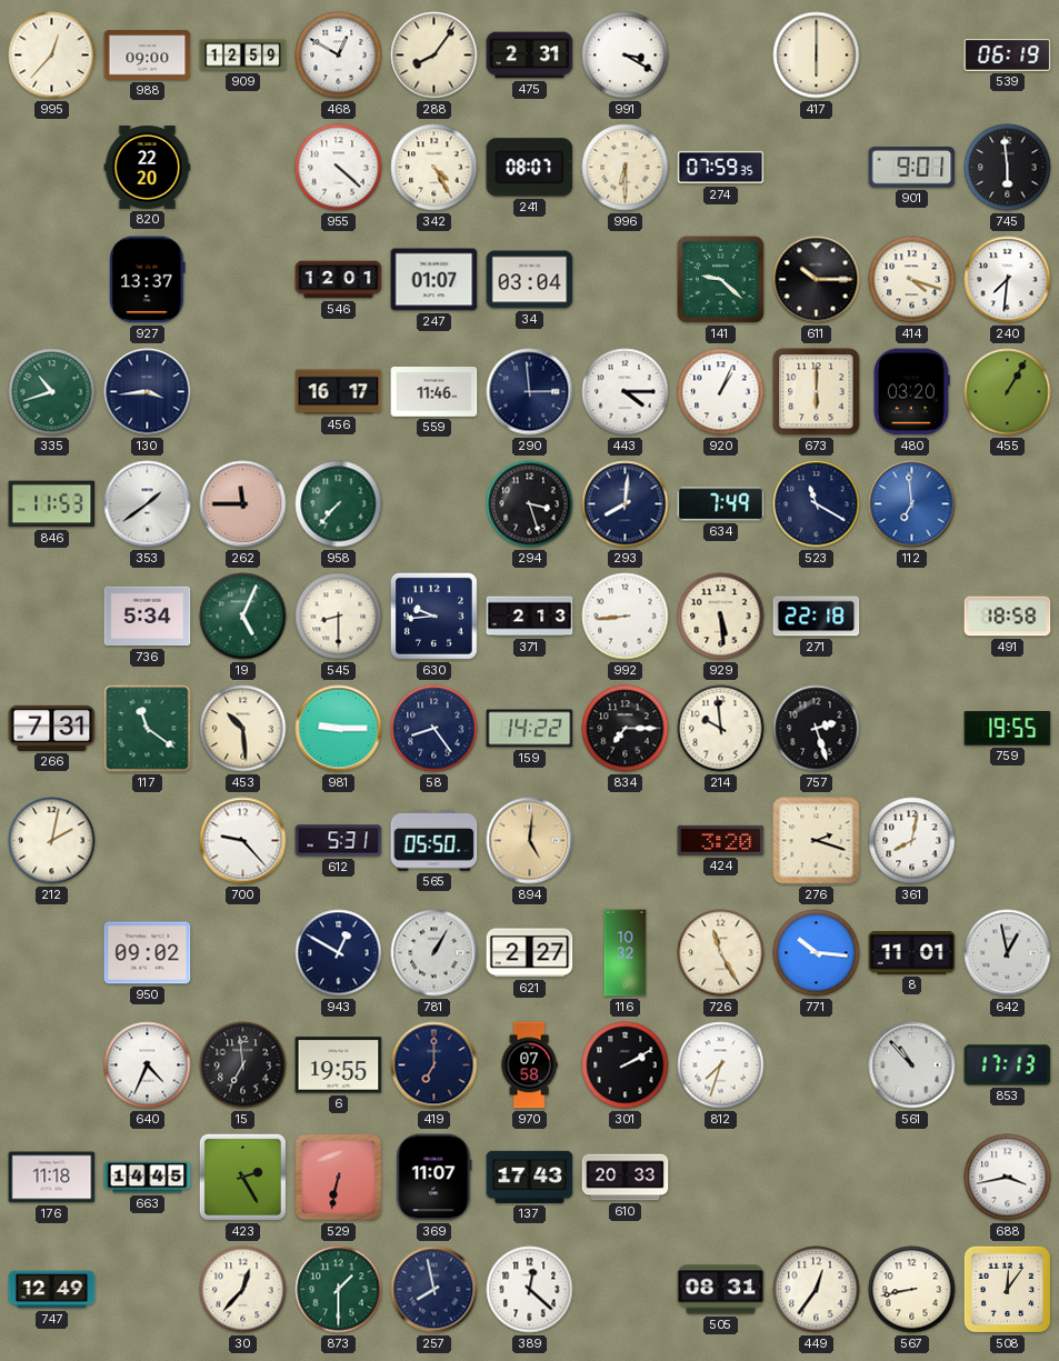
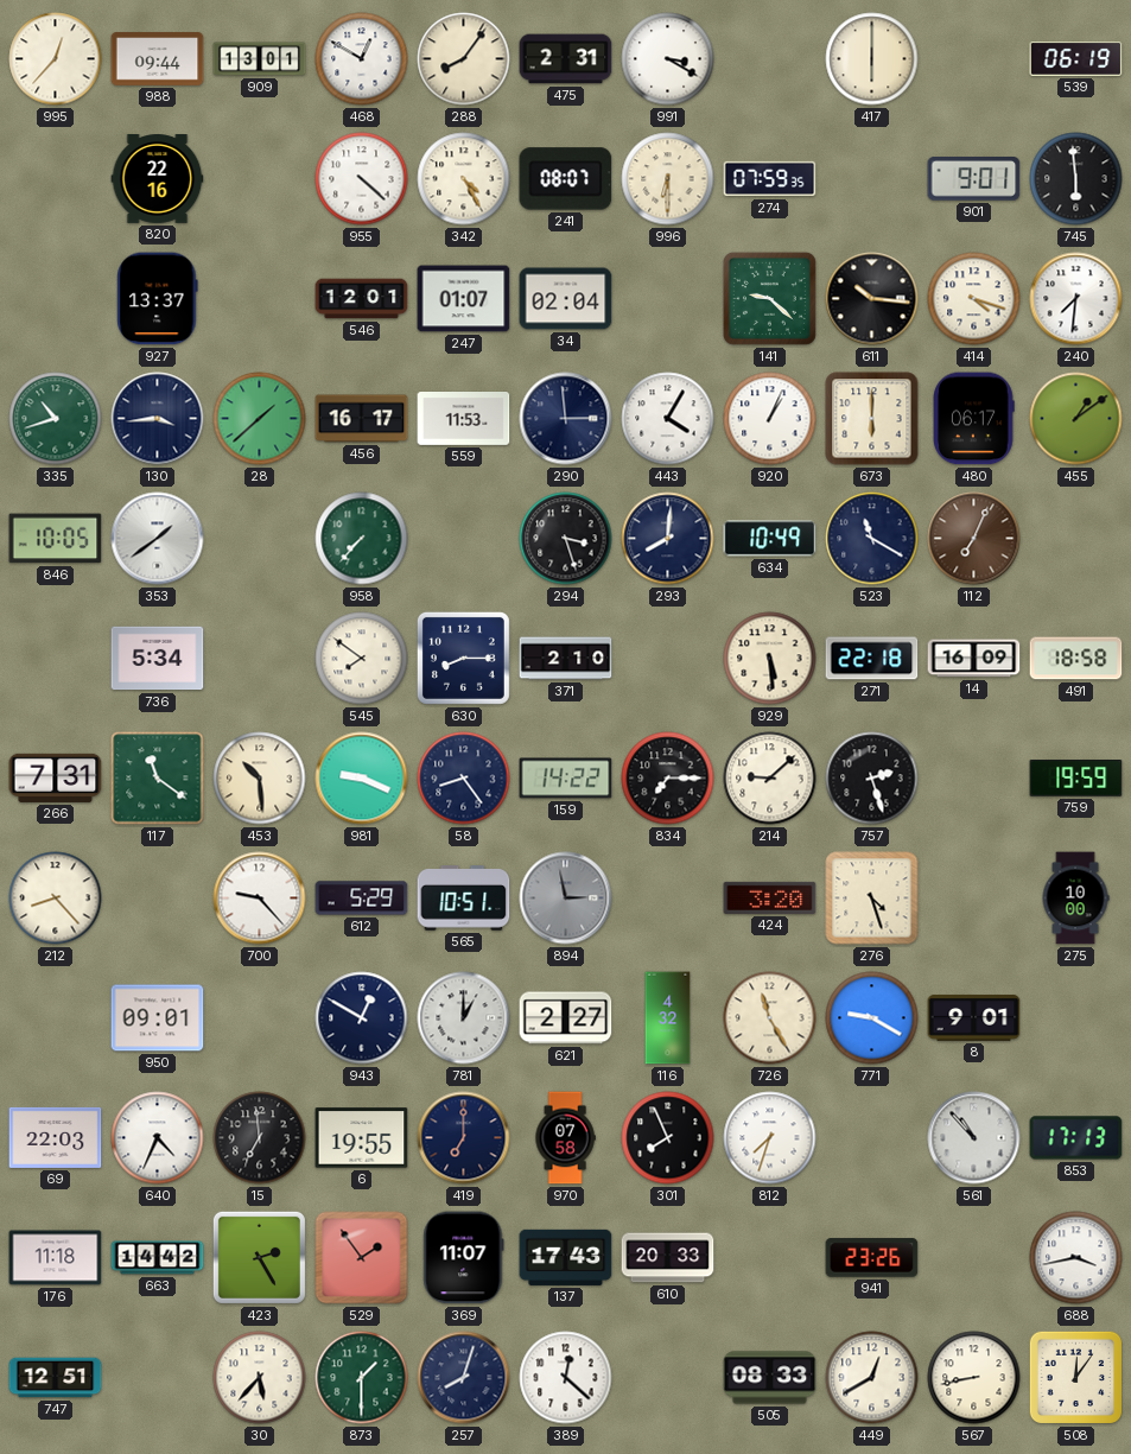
988: 09:00 -> 09:44
909: 12:59 -> 13:01
820: 22:20 -> 22:16
34: 03:04 -> 02:04
611: 10:15 -> 10:16
28: none -> 1:38
559: 11:46 -> 11:53
443: 4:15 -> 4:05
480: 03:20 -> 06:17
455: 1:05 -> 1:09
846: 11:53 -> 10:05
262: 11:45 -> none
634: 7:49 -> 10:49
112: 6:59 -> 7:04
112 dial: blue -> brown
19: 5:04 -> none
545: 8:30 -> 7:51
630: 9:44 -> 8:15
371: 2:13 -> 2:10
992: 8:44 -> none
14: none -> 16:09
981: 9:15 -> 9:19
214: 9:59 -> 9:08
759: 19:55 -> 19:59
212: 2:02 -> 8:23
612: 5:31 -> 5:29
565: 05:50 -> 10:51
894: 5:01 -> 2:58
894 dial: champagne -> grey
276: 2:18 -> 4:27
361: 8:02 -> none
275: none -> 10:00
950: 09:02 -> 09:01
781: 1:05 -> 1:00
116: 10:32 -> 4:32
771: 10:16 -> 9:20
8: 11:01 -> 9:01
642: 12:58 -> none
69: none -> 22:03
301: 2:10 -> 7:56
663: 14:45 -> 14:42
529: 6:32 -> 1:54
941: none -> 23:26
747: 12:49 -> 12:51
30: 12:37 -> 5:37
257: 7:58 -> 8:03
505: 08:31 -> 08:33
449: 12:36 -> 12:40
